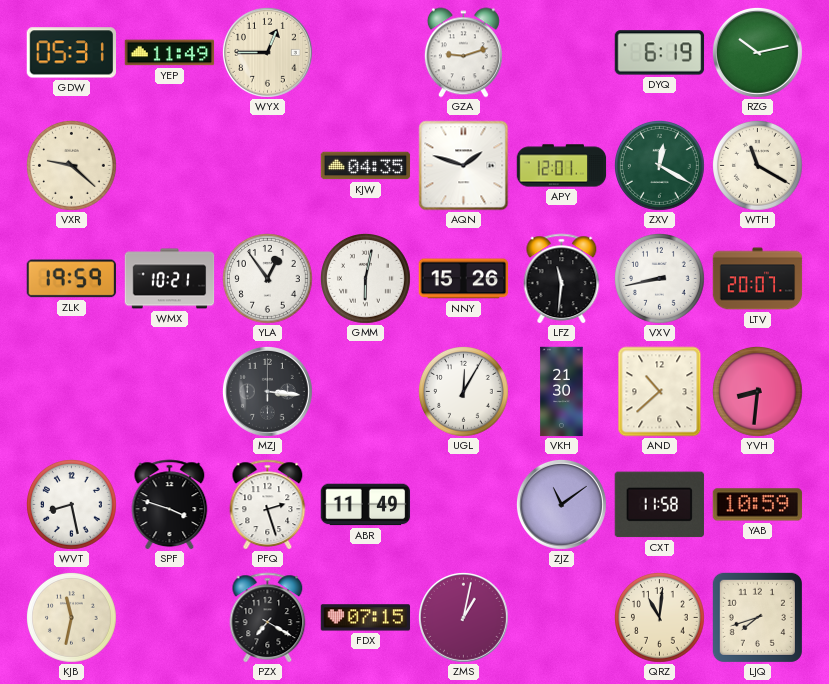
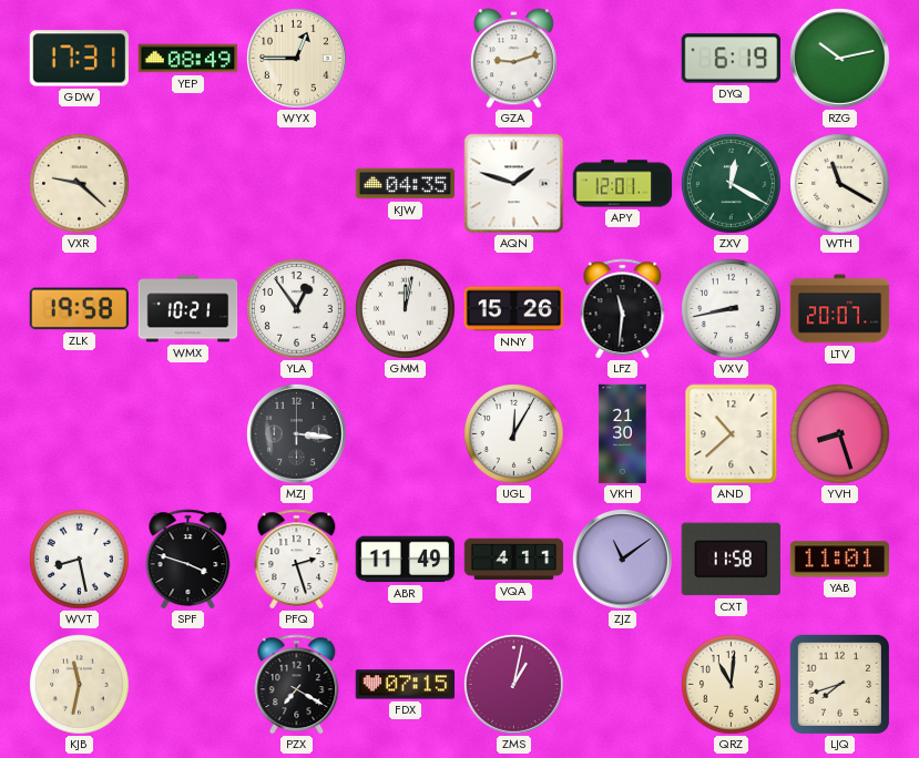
GDW: 05:31 -> 17:31
YEP: 11:49 -> 08:49
ZLK: 19:59 -> 19:58
GMM: 6:02 -> 12:02
YVH: 8:31 -> 8:27
VQA: none -> 4:11
YAB: 10:59 -> 11:01
